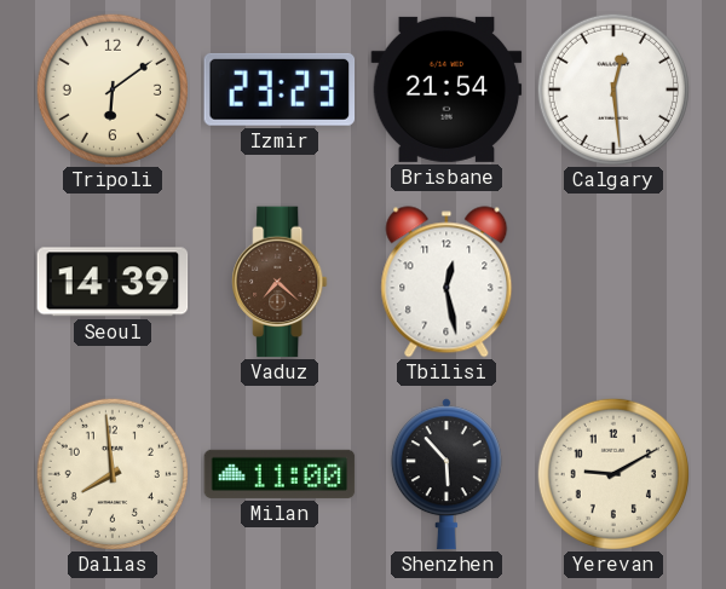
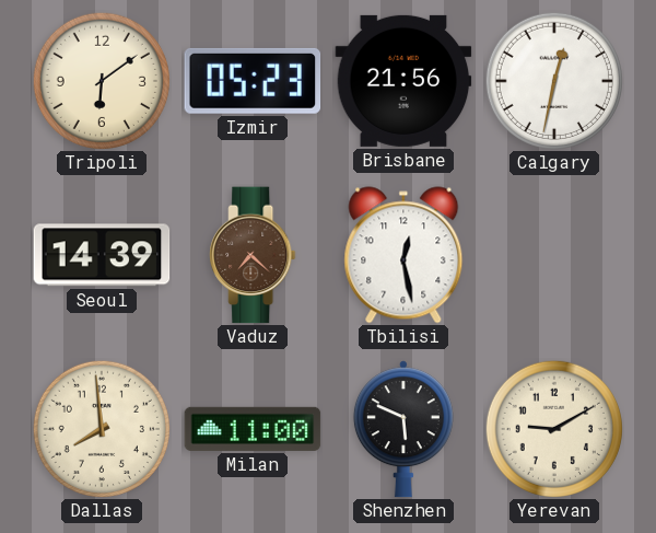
Izmir: 23:23 -> 05:23
Brisbane: 21:54 -> 21:56
Calgary: 12:29 -> 12:32
Shenzhen: 5:53 -> 5:49
